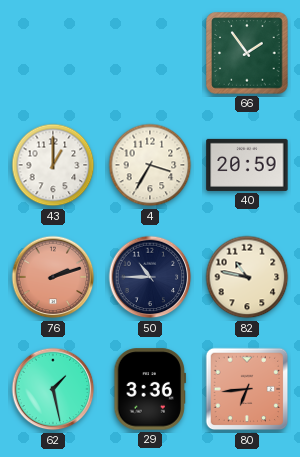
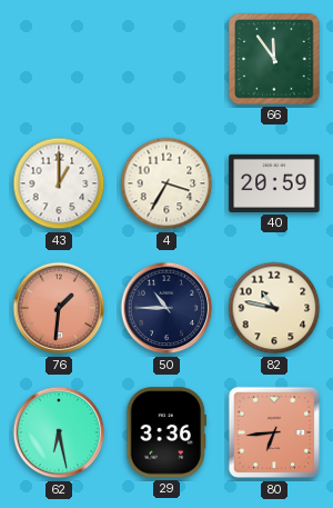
66: 1:54 -> 11:54
76: 2:12 -> 1:31
62: 1:28 -> 6:28
